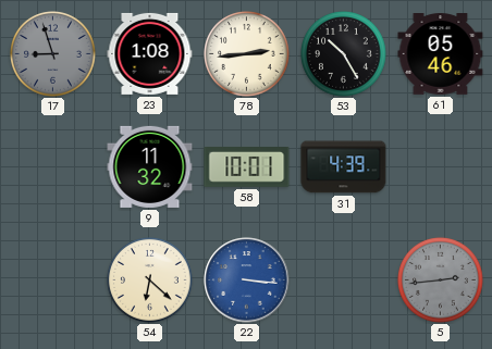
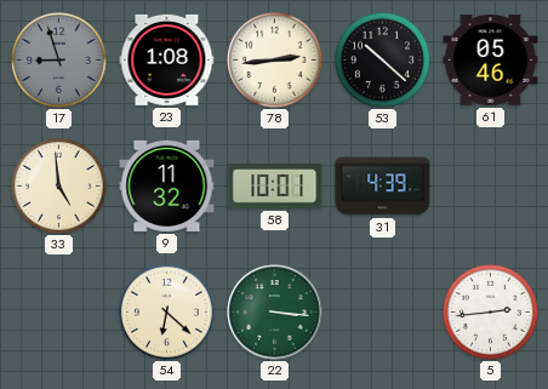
53: 10:25 -> 10:22
33: none -> 4:59
22 dial: blue -> green
5 dial: grey -> white
